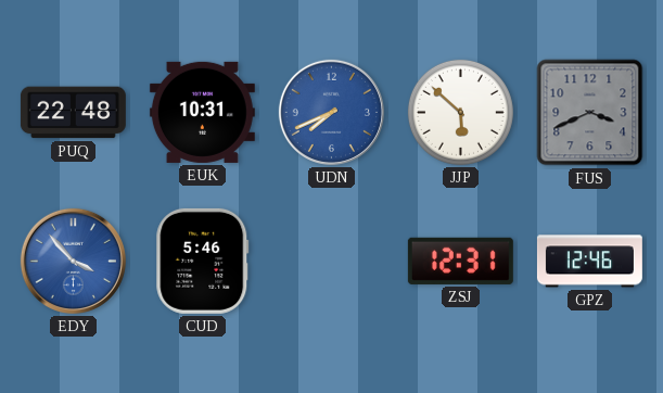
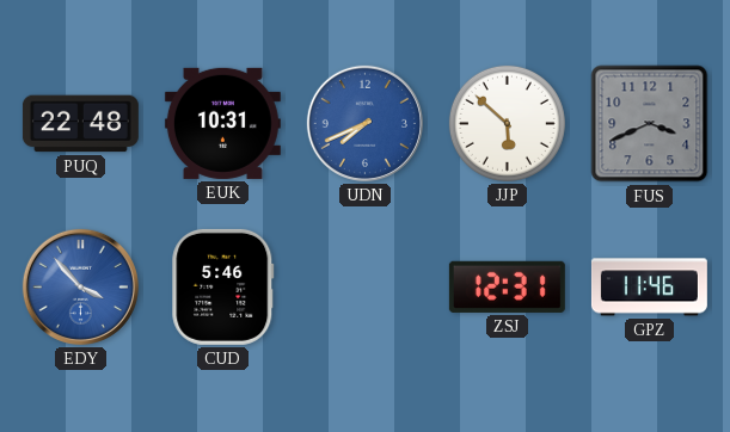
GPZ: 12:46 -> 11:46
